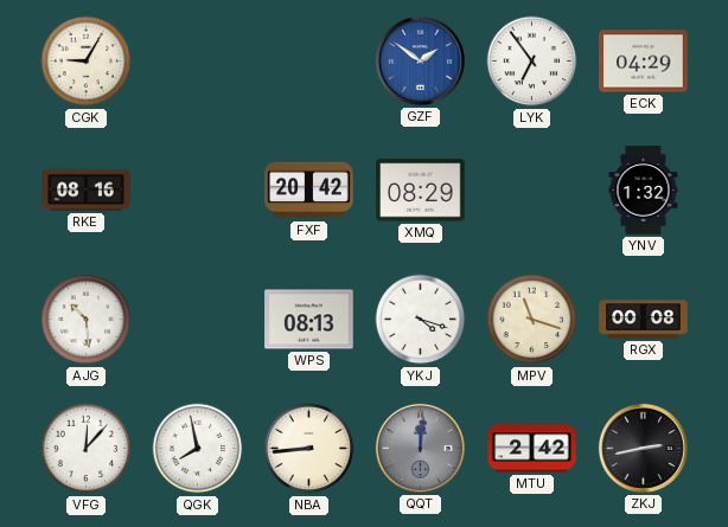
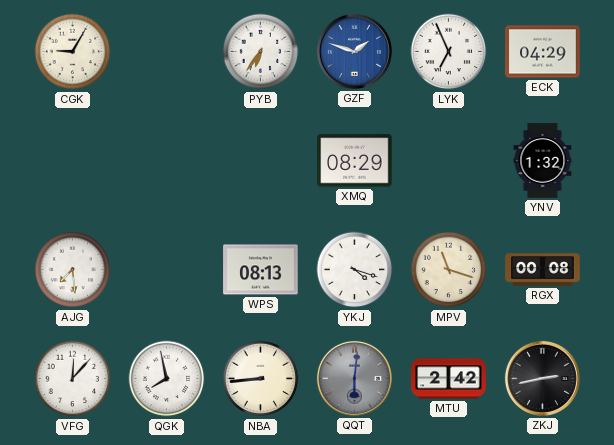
PYB: none -> 6:36
GZF: 1:51 -> 1:48
LYK: 6:54 -> 6:56
RKE: 08:16 -> none
FXF: 20:42 -> none
AJG: 10:29 -> 7:29
QQT: 12:01 -> 6:01
